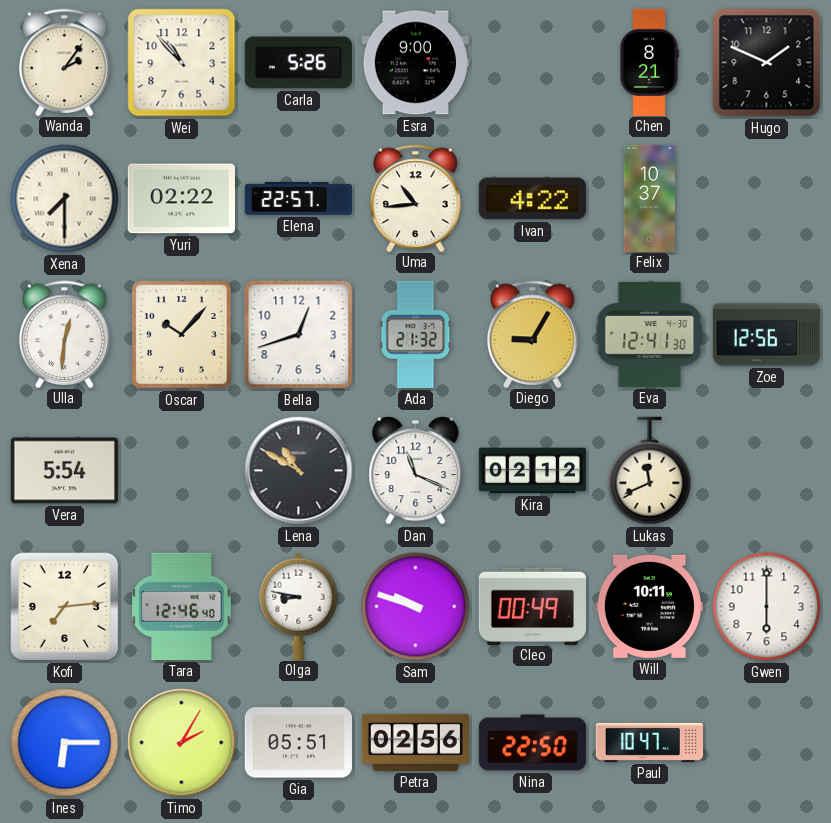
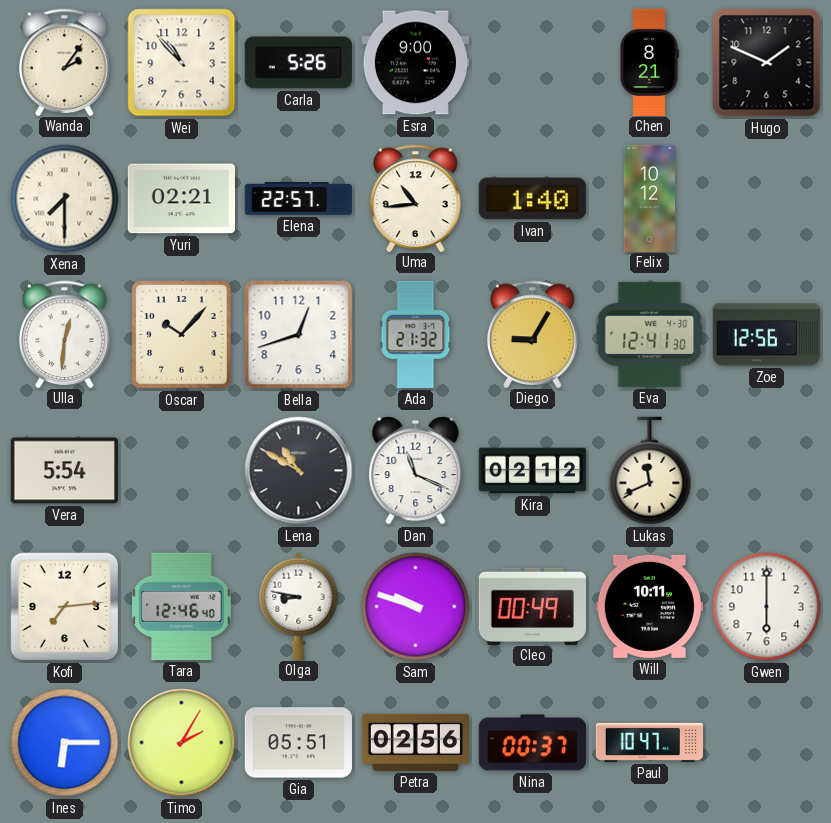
Yuri: 02:22 -> 02:21
Ivan: 4:22 -> 1:40
Felix: 10:37 -> 10:12
Nina: 22:50 -> 00:37
